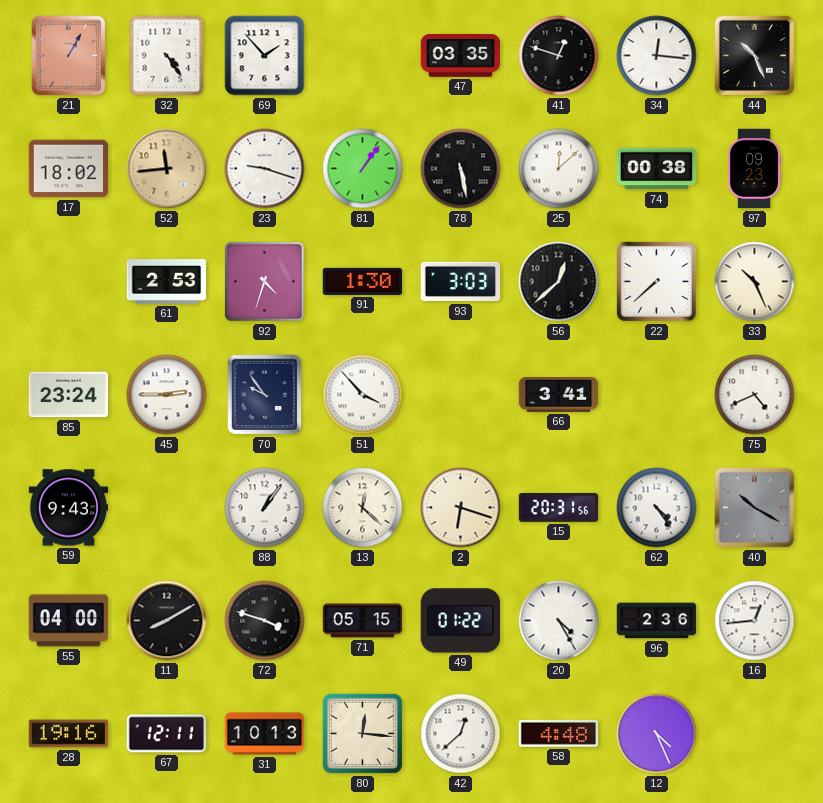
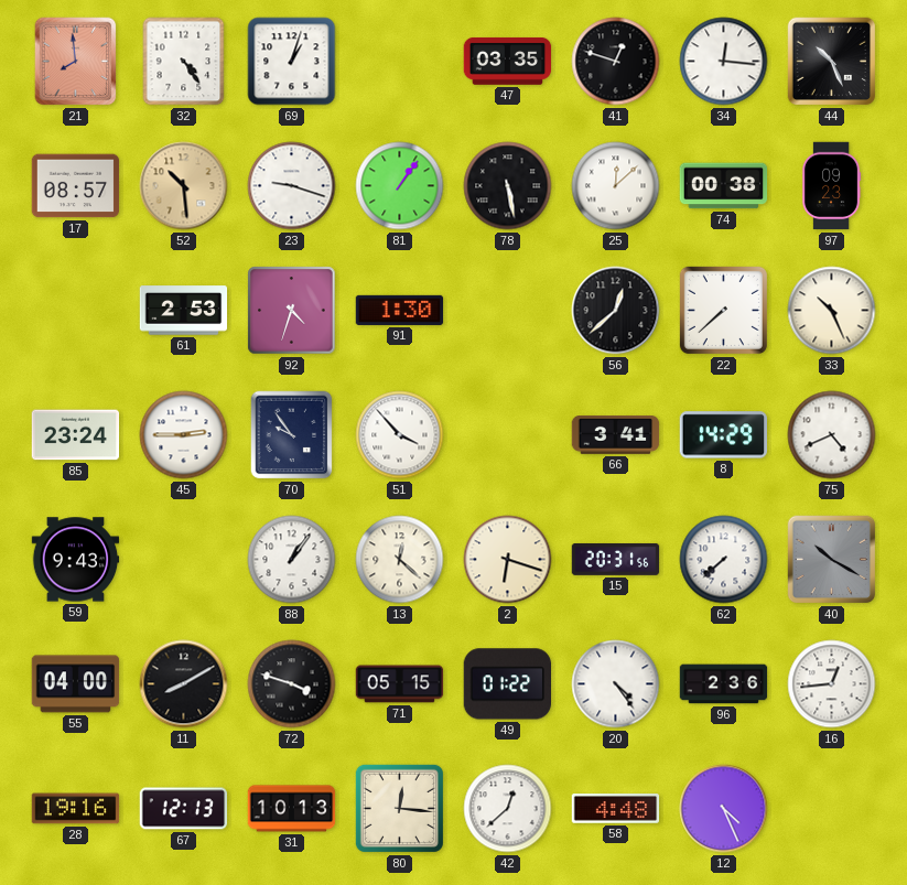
21: 1:05 -> 7:59
69: 1:53 -> 1:03
17: 18:02 -> 08:57
52: 11:44 -> 10:29
93: 3:03 -> none
8: none -> 14:29
62: 4:24 -> 7:38
20: 4:25 -> 4:24
67: 12:11 -> 12:13
